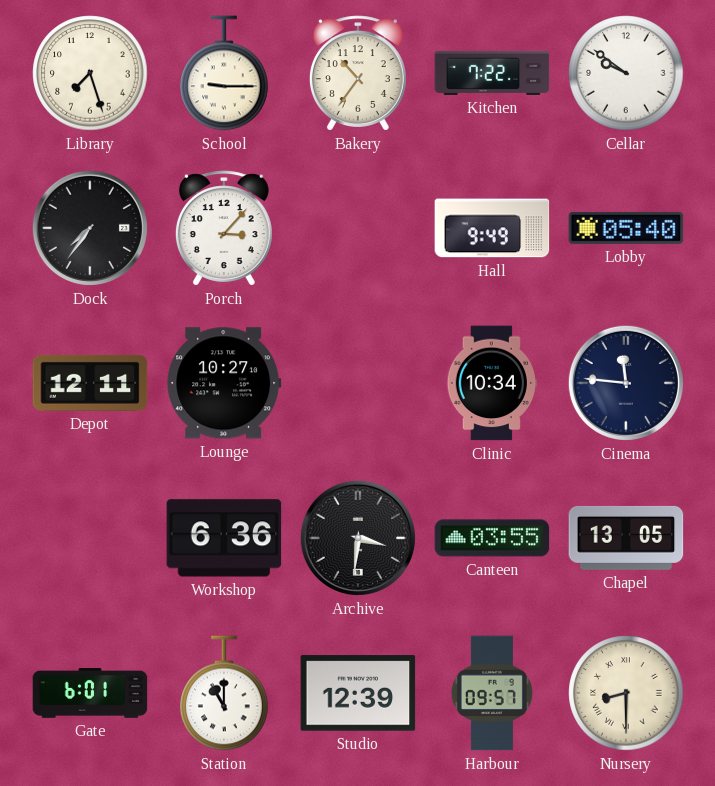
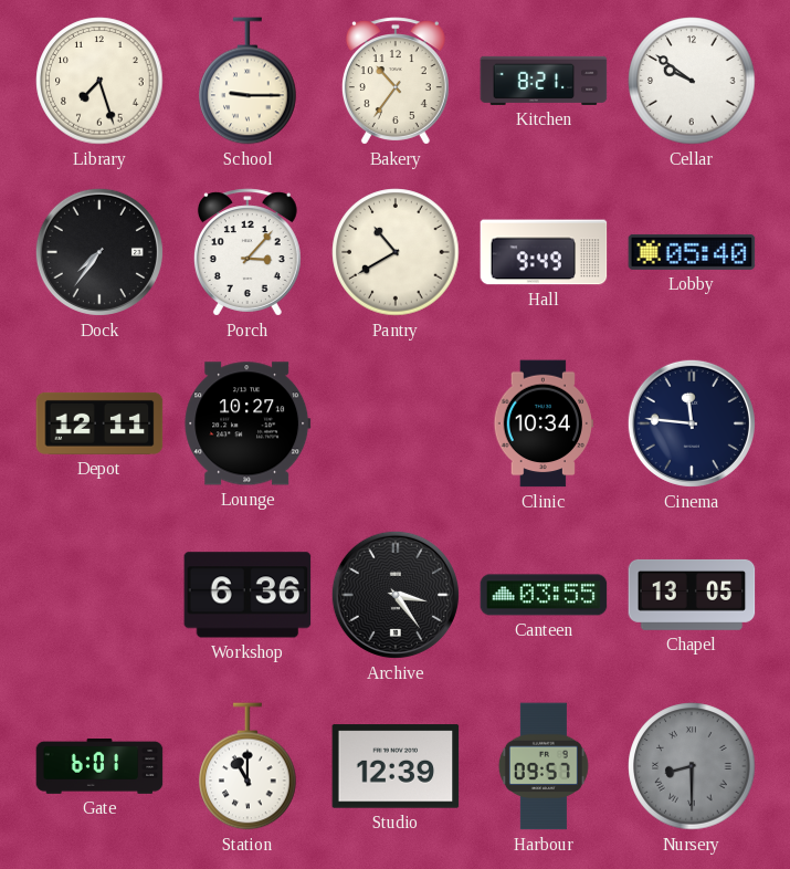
Kitchen: 7:22 -> 8:21
Pantry: none -> 10:40
Archive: 3:31 -> 3:24
Nursery dial: cream -> grey
